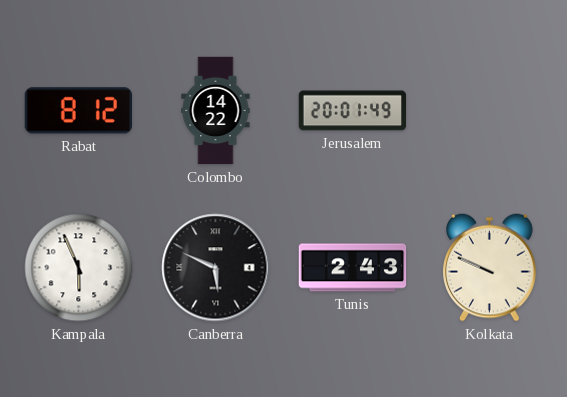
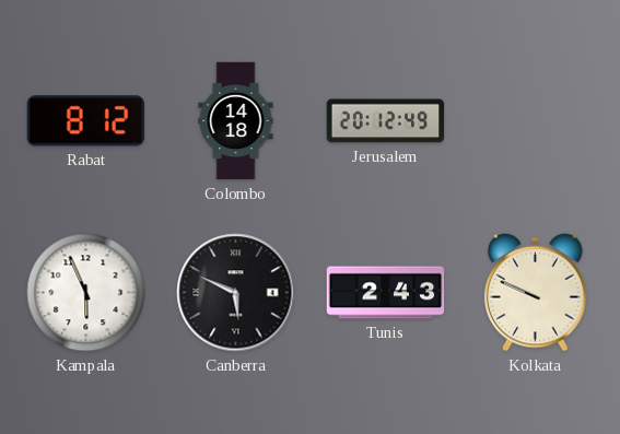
Colombo: 14:22 -> 14:18
Jerusalem: 20:01 -> 20:12
